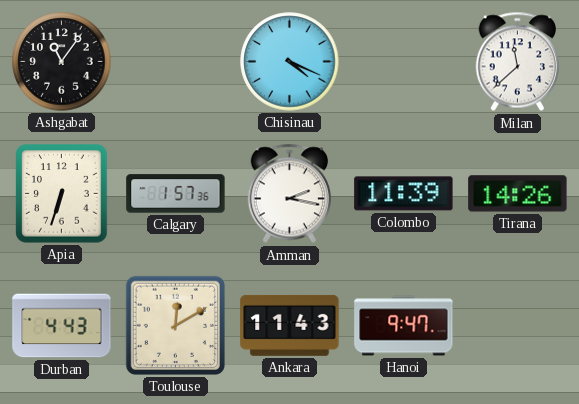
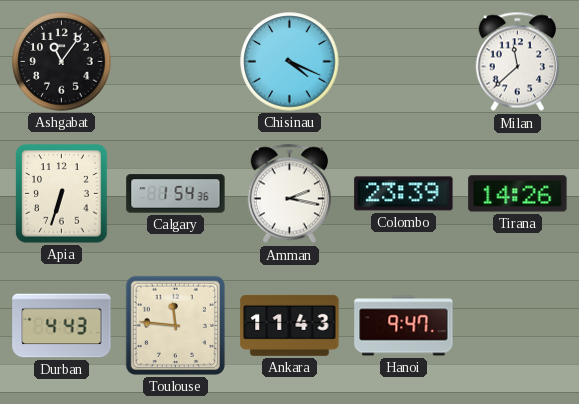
Calgary: 1:57 -> 1:54
Colombo: 11:39 -> 23:39
Toulouse: 12:10 -> 11:46
